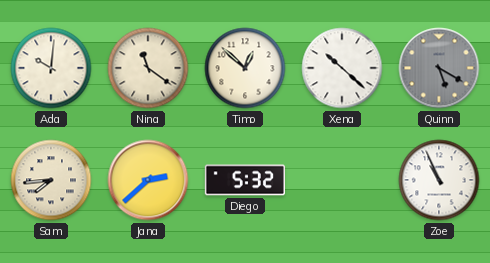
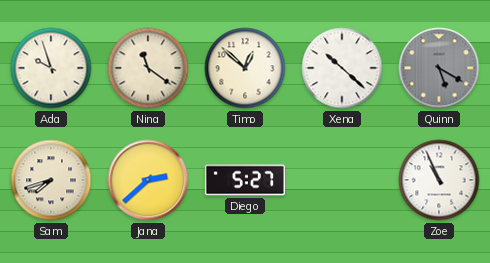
Ada: 10:01 -> 9:57
Sam: 7:44 -> 7:42
Diego: 5:32 -> 5:27
